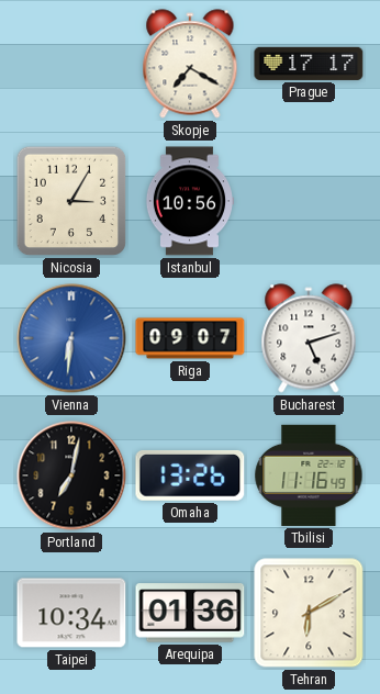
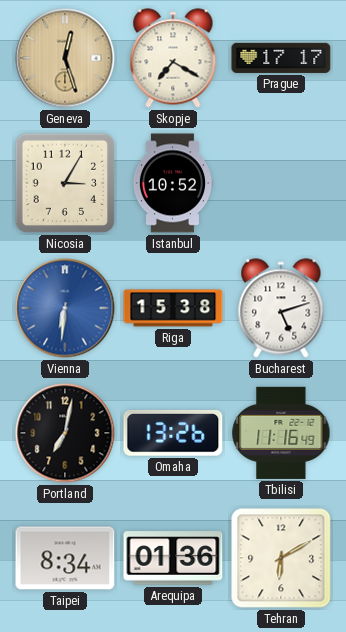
Geneva: none -> 12:27
Istanbul: 10:56 -> 10:52
Riga: 09:07 -> 15:38
Taipei: 10:34 -> 8:34
